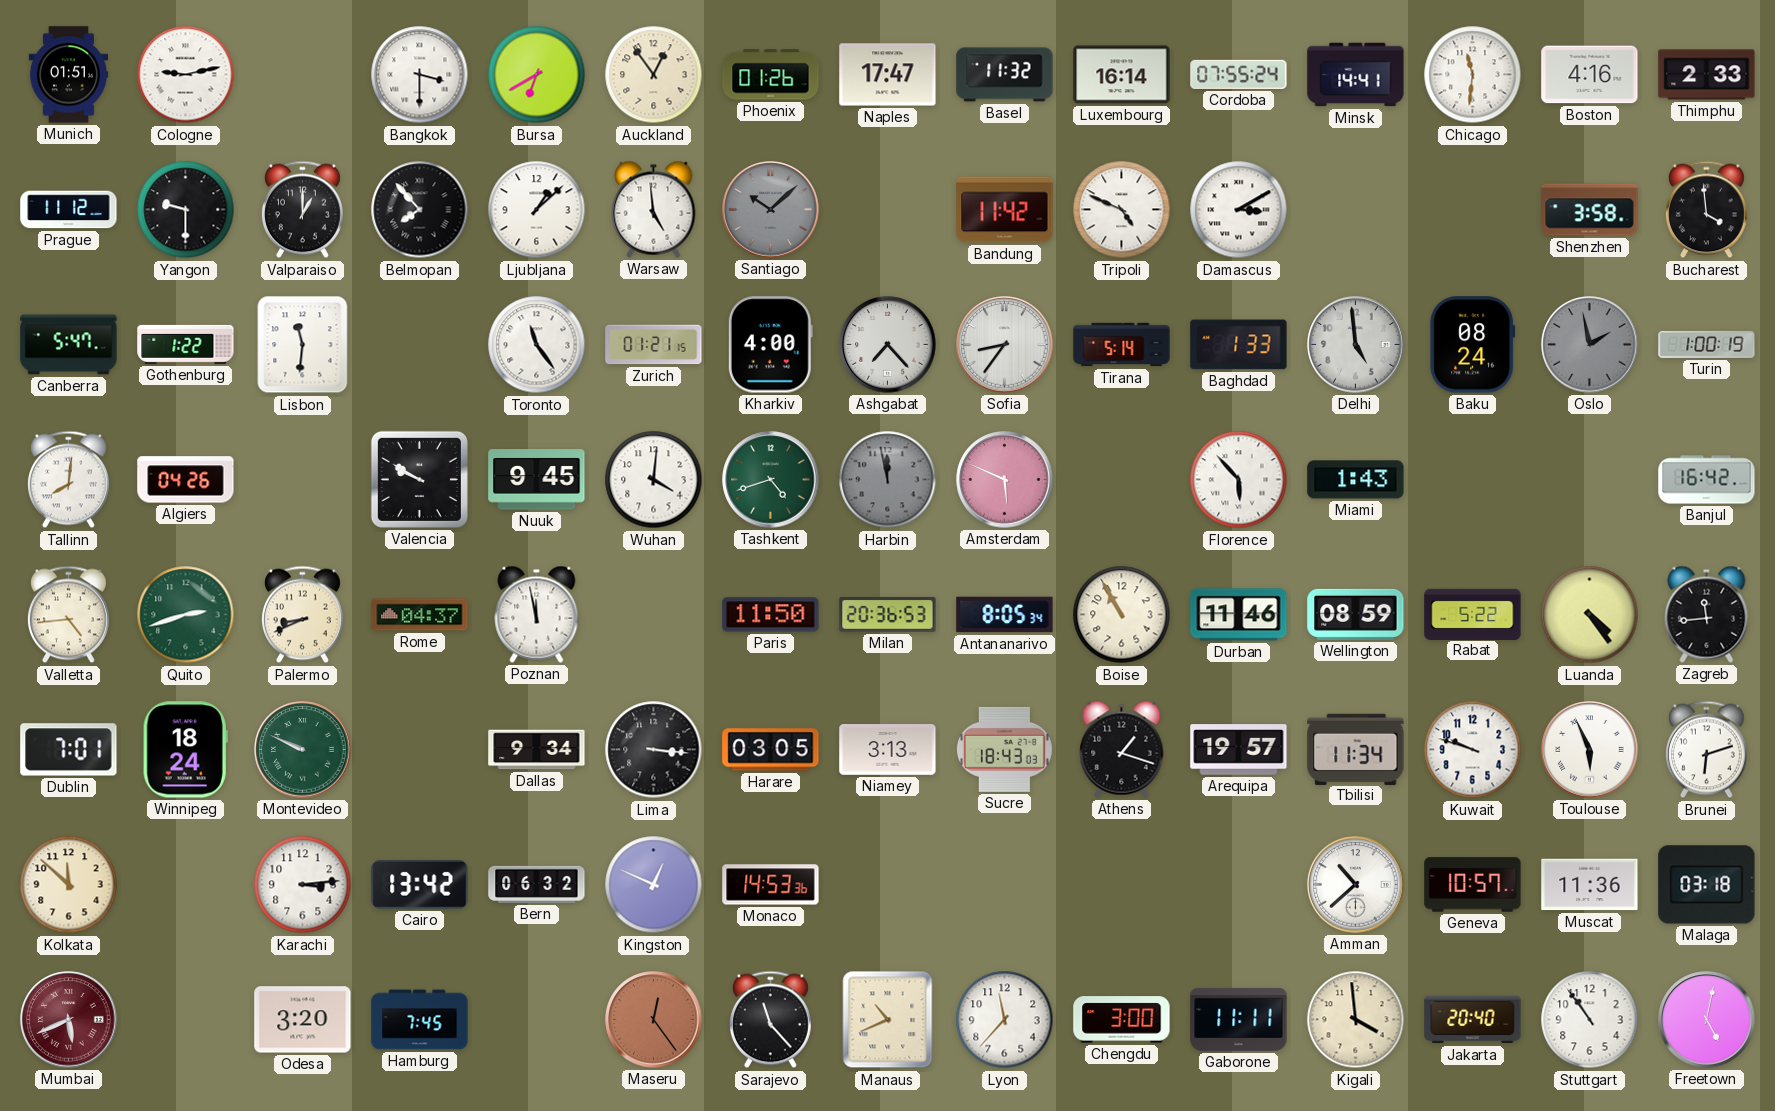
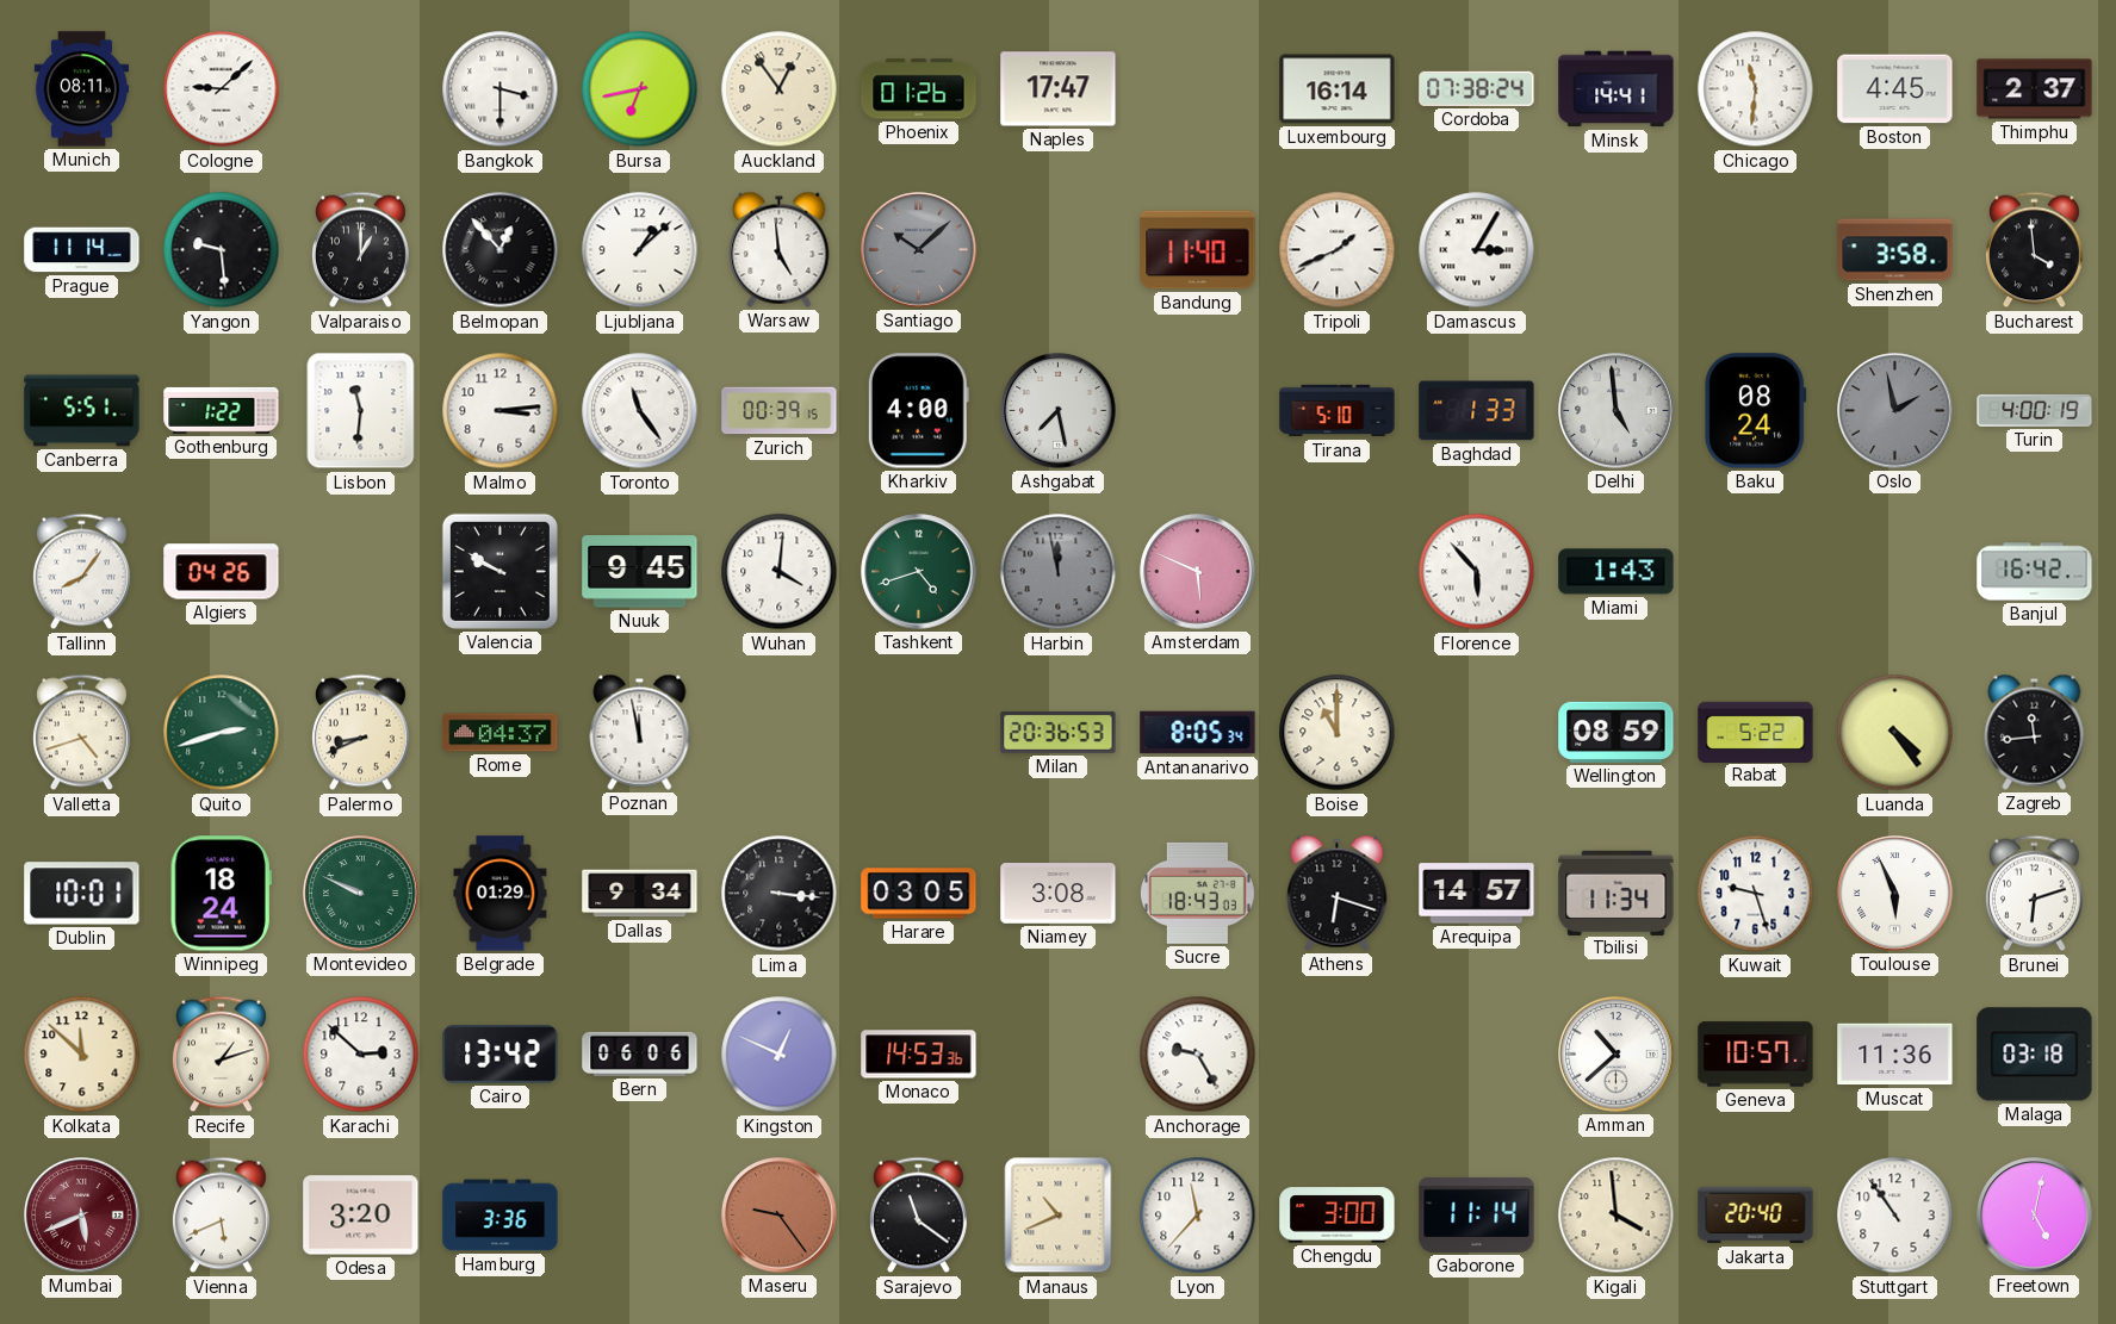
Munich: 01:51 -> 08:11
Cologne: 9:13 -> 9:08
Bursa: 6:40 -> 6:43
Basel: 11:32 -> none
Cordoba: 07:55 -> 07:38
Boston: 4:16 -> 4:45
Thimphu: 2:33 -> 2:37
Prague: 11:12 -> 11:14
Yangon: 9:30 -> 9:29
Belmopan: 7:53 -> 12:53
Bandung: 11:42 -> 11:40
Tripoli: 4:49 -> 1:41
Damascus: 3:10 -> 3:05
Canberra: 5:47 -> 5:51
Malmo: none -> 3:14
Zurich: 01:21 -> 00:39
Ashgabat: 7:23 -> 7:28
Sofia: 8:36 -> none
Tirana: 5:14 -> 5:10
Turin: 1:00 -> 4:00
Tallinn: 8:01 -> 8:06
Valletta: 4:44 -> 4:42
Paris: 11:50 -> none
Boise: 10:55 -> 11:00
Durban: 11:46 -> none
Dublin: 7:01 -> 10:01
Belgrade: none -> 01:29
Niamey: 3:13 -> 3:08
Athens: 1:18 -> 6:18
Arequipa: 19:57 -> 14:57
Kuwait: 9:48 -> 9:27
Recife: none -> 1:12
Karachi: 3:14 -> 2:52
Bern: 06:32 -> 06:06
Anchorage: none -> 9:25
Vienna: none -> 5:41
Hamburg: 7:45 -> 3:36
Maseru: 12:24 -> 9:24
Sarajevo: 11:23 -> 11:21
Gaborone: 11:11 -> 11:14
